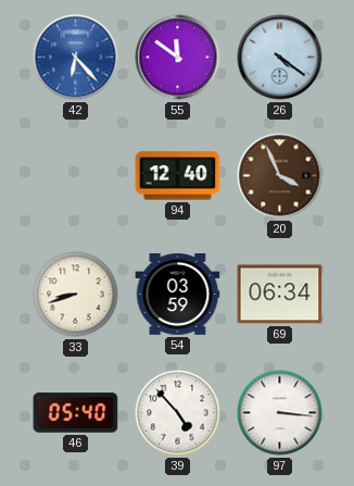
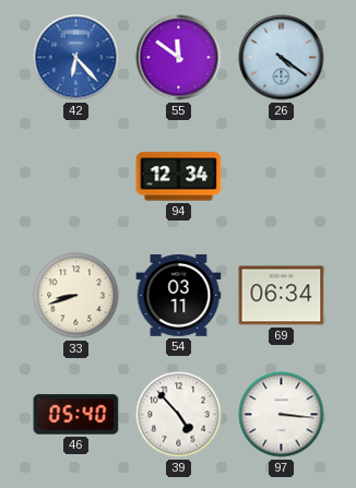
94: 12:40 -> 12:34
20: 3:56 -> none
54: 03:59 -> 03:11
